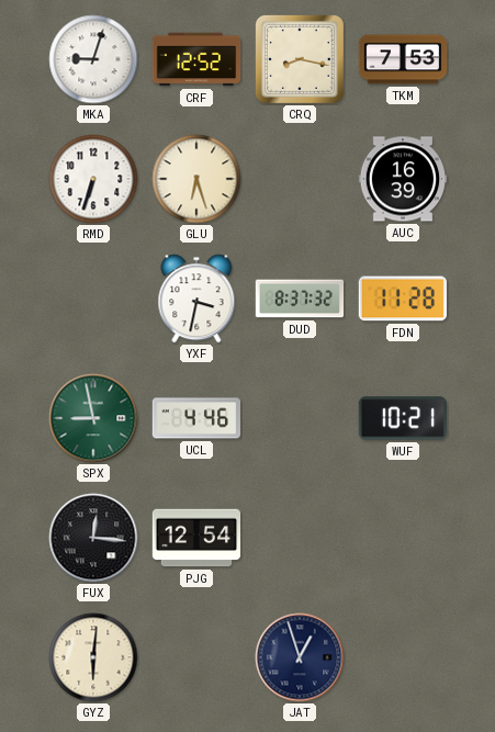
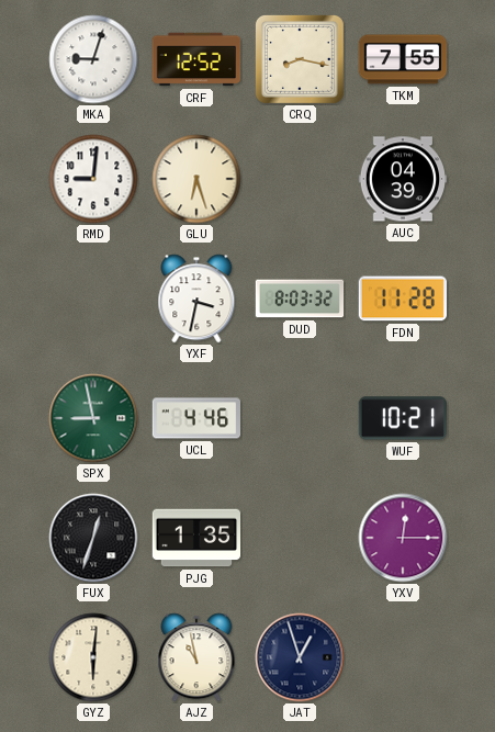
TKM: 7:53 -> 7:55
RMD: 6:33 -> 9:01
AUC: 16:39 -> 04:39
DUD: 8:37 -> 8:03
FUX: 12:16 -> 12:33
PJG: 12:54 -> 1:35
YXV: none -> 12:15
AJZ: none -> 10:58
